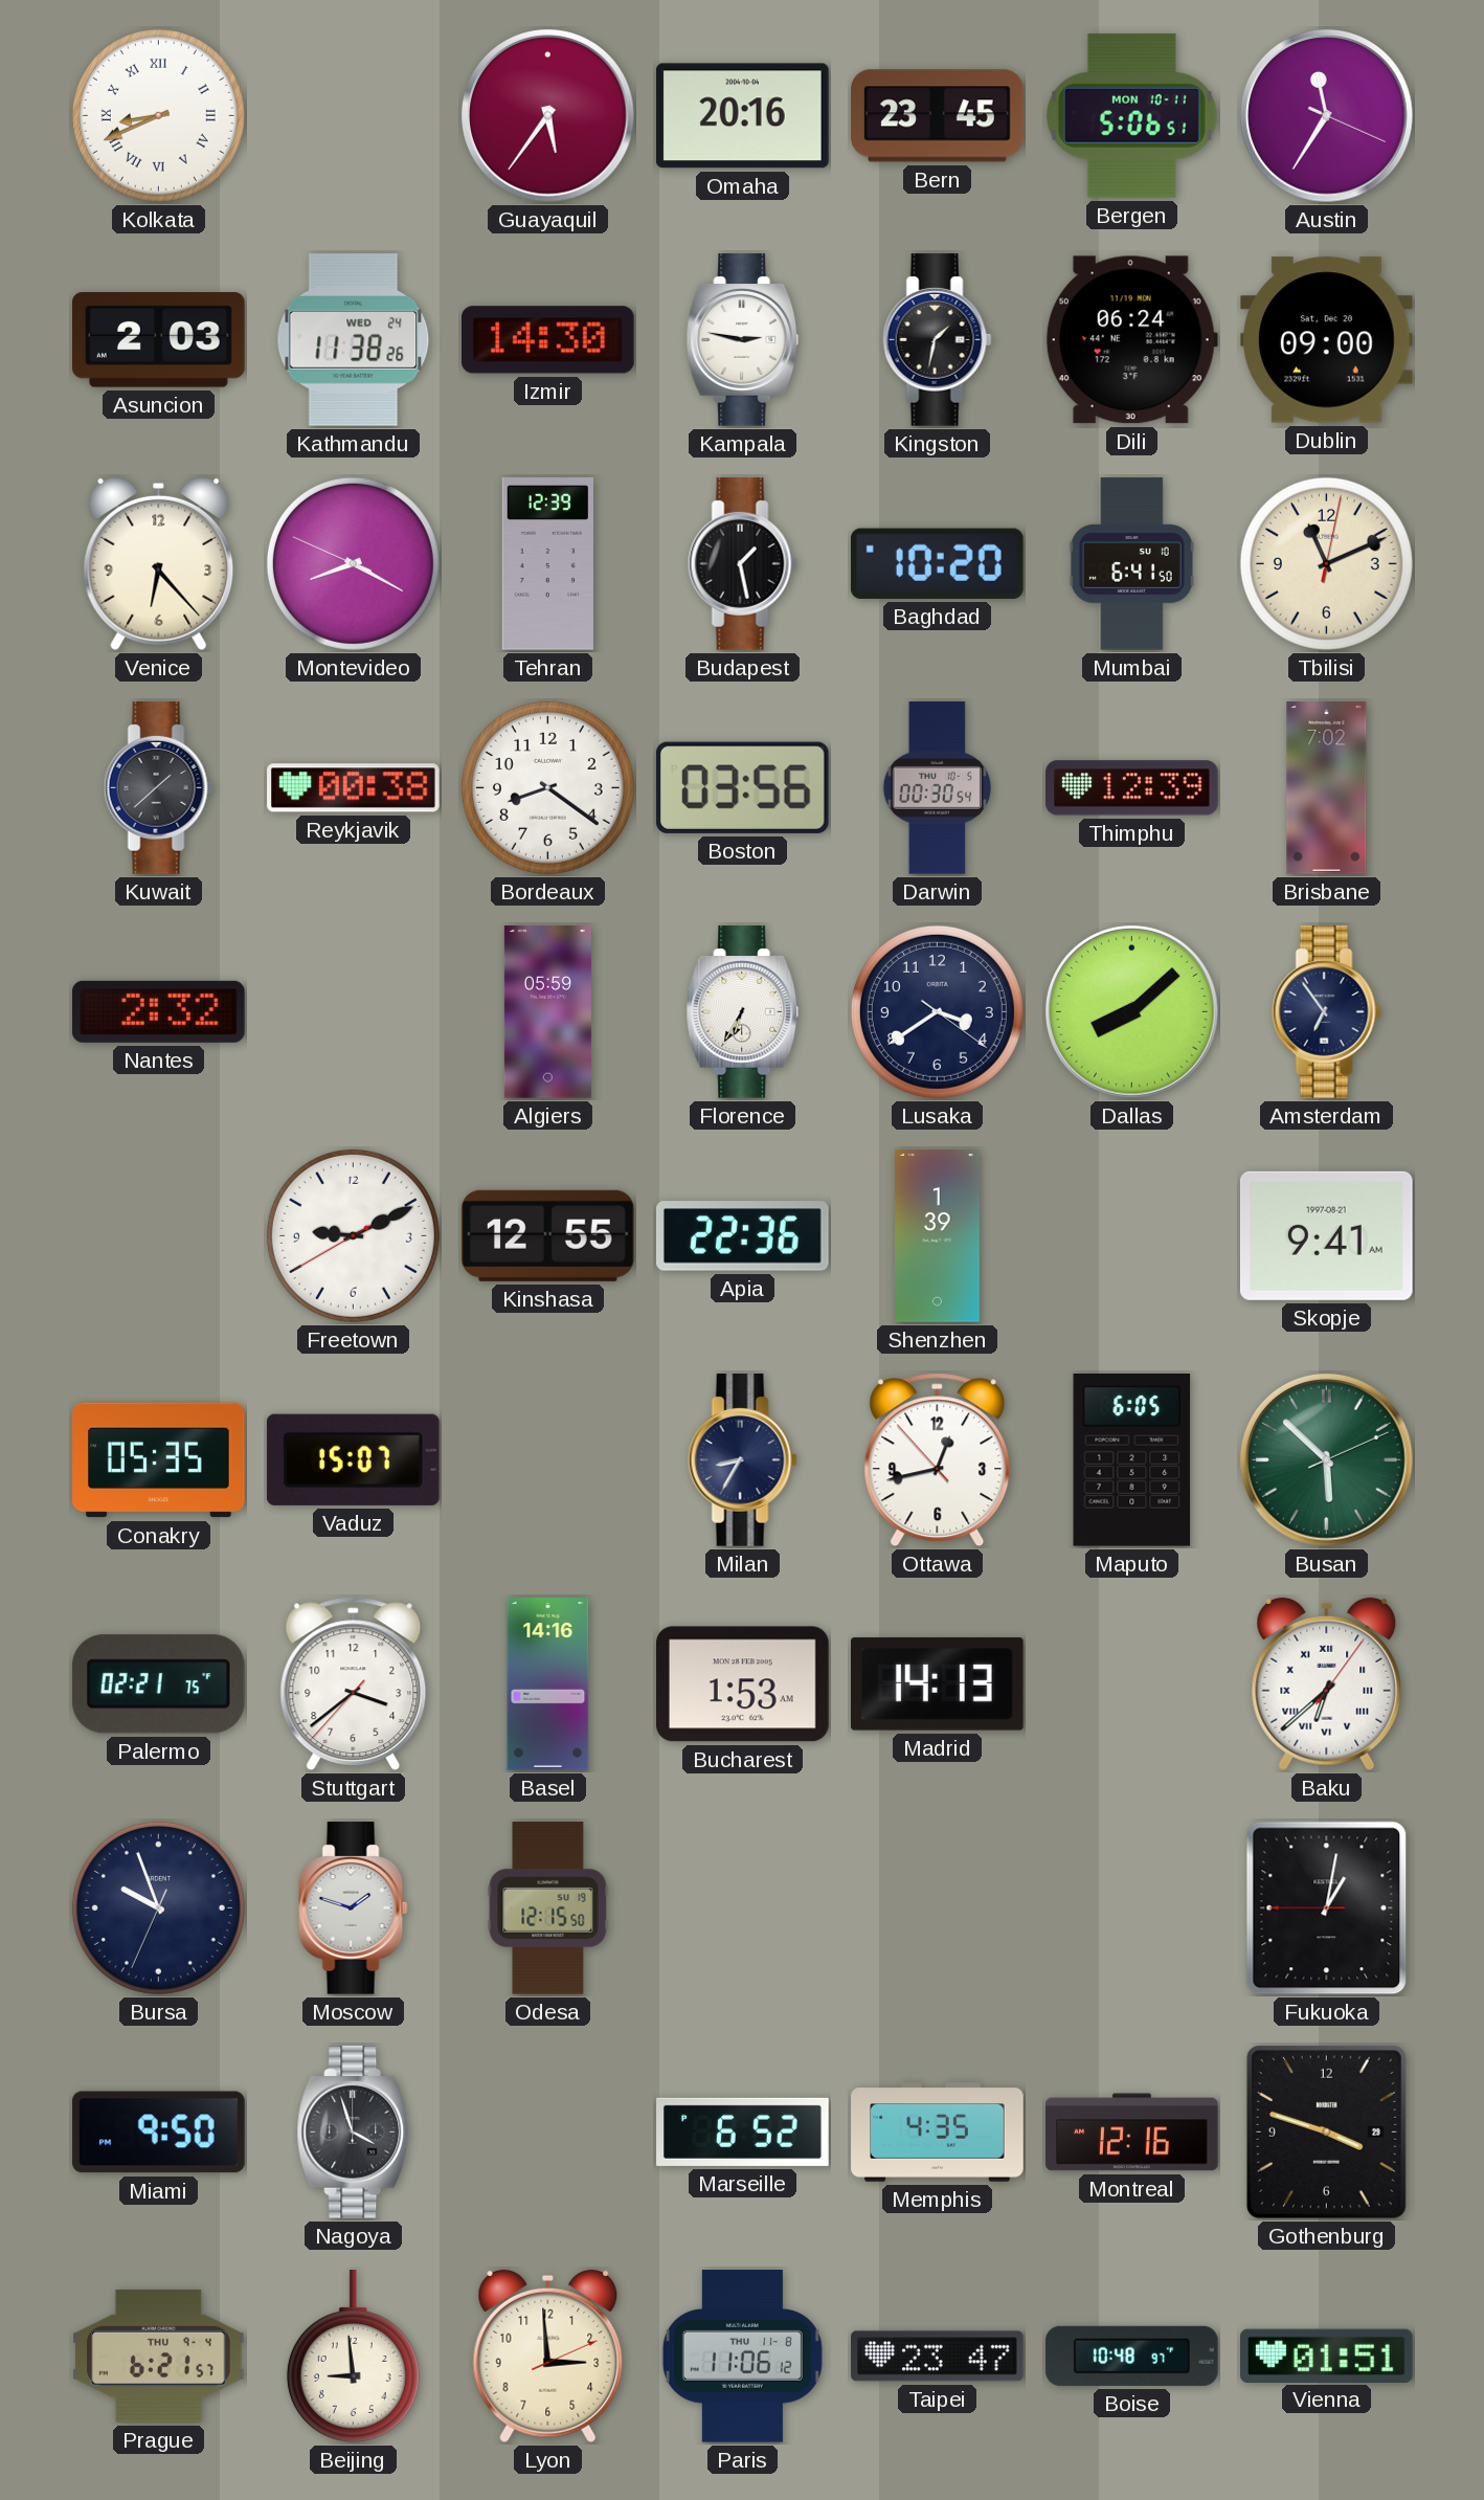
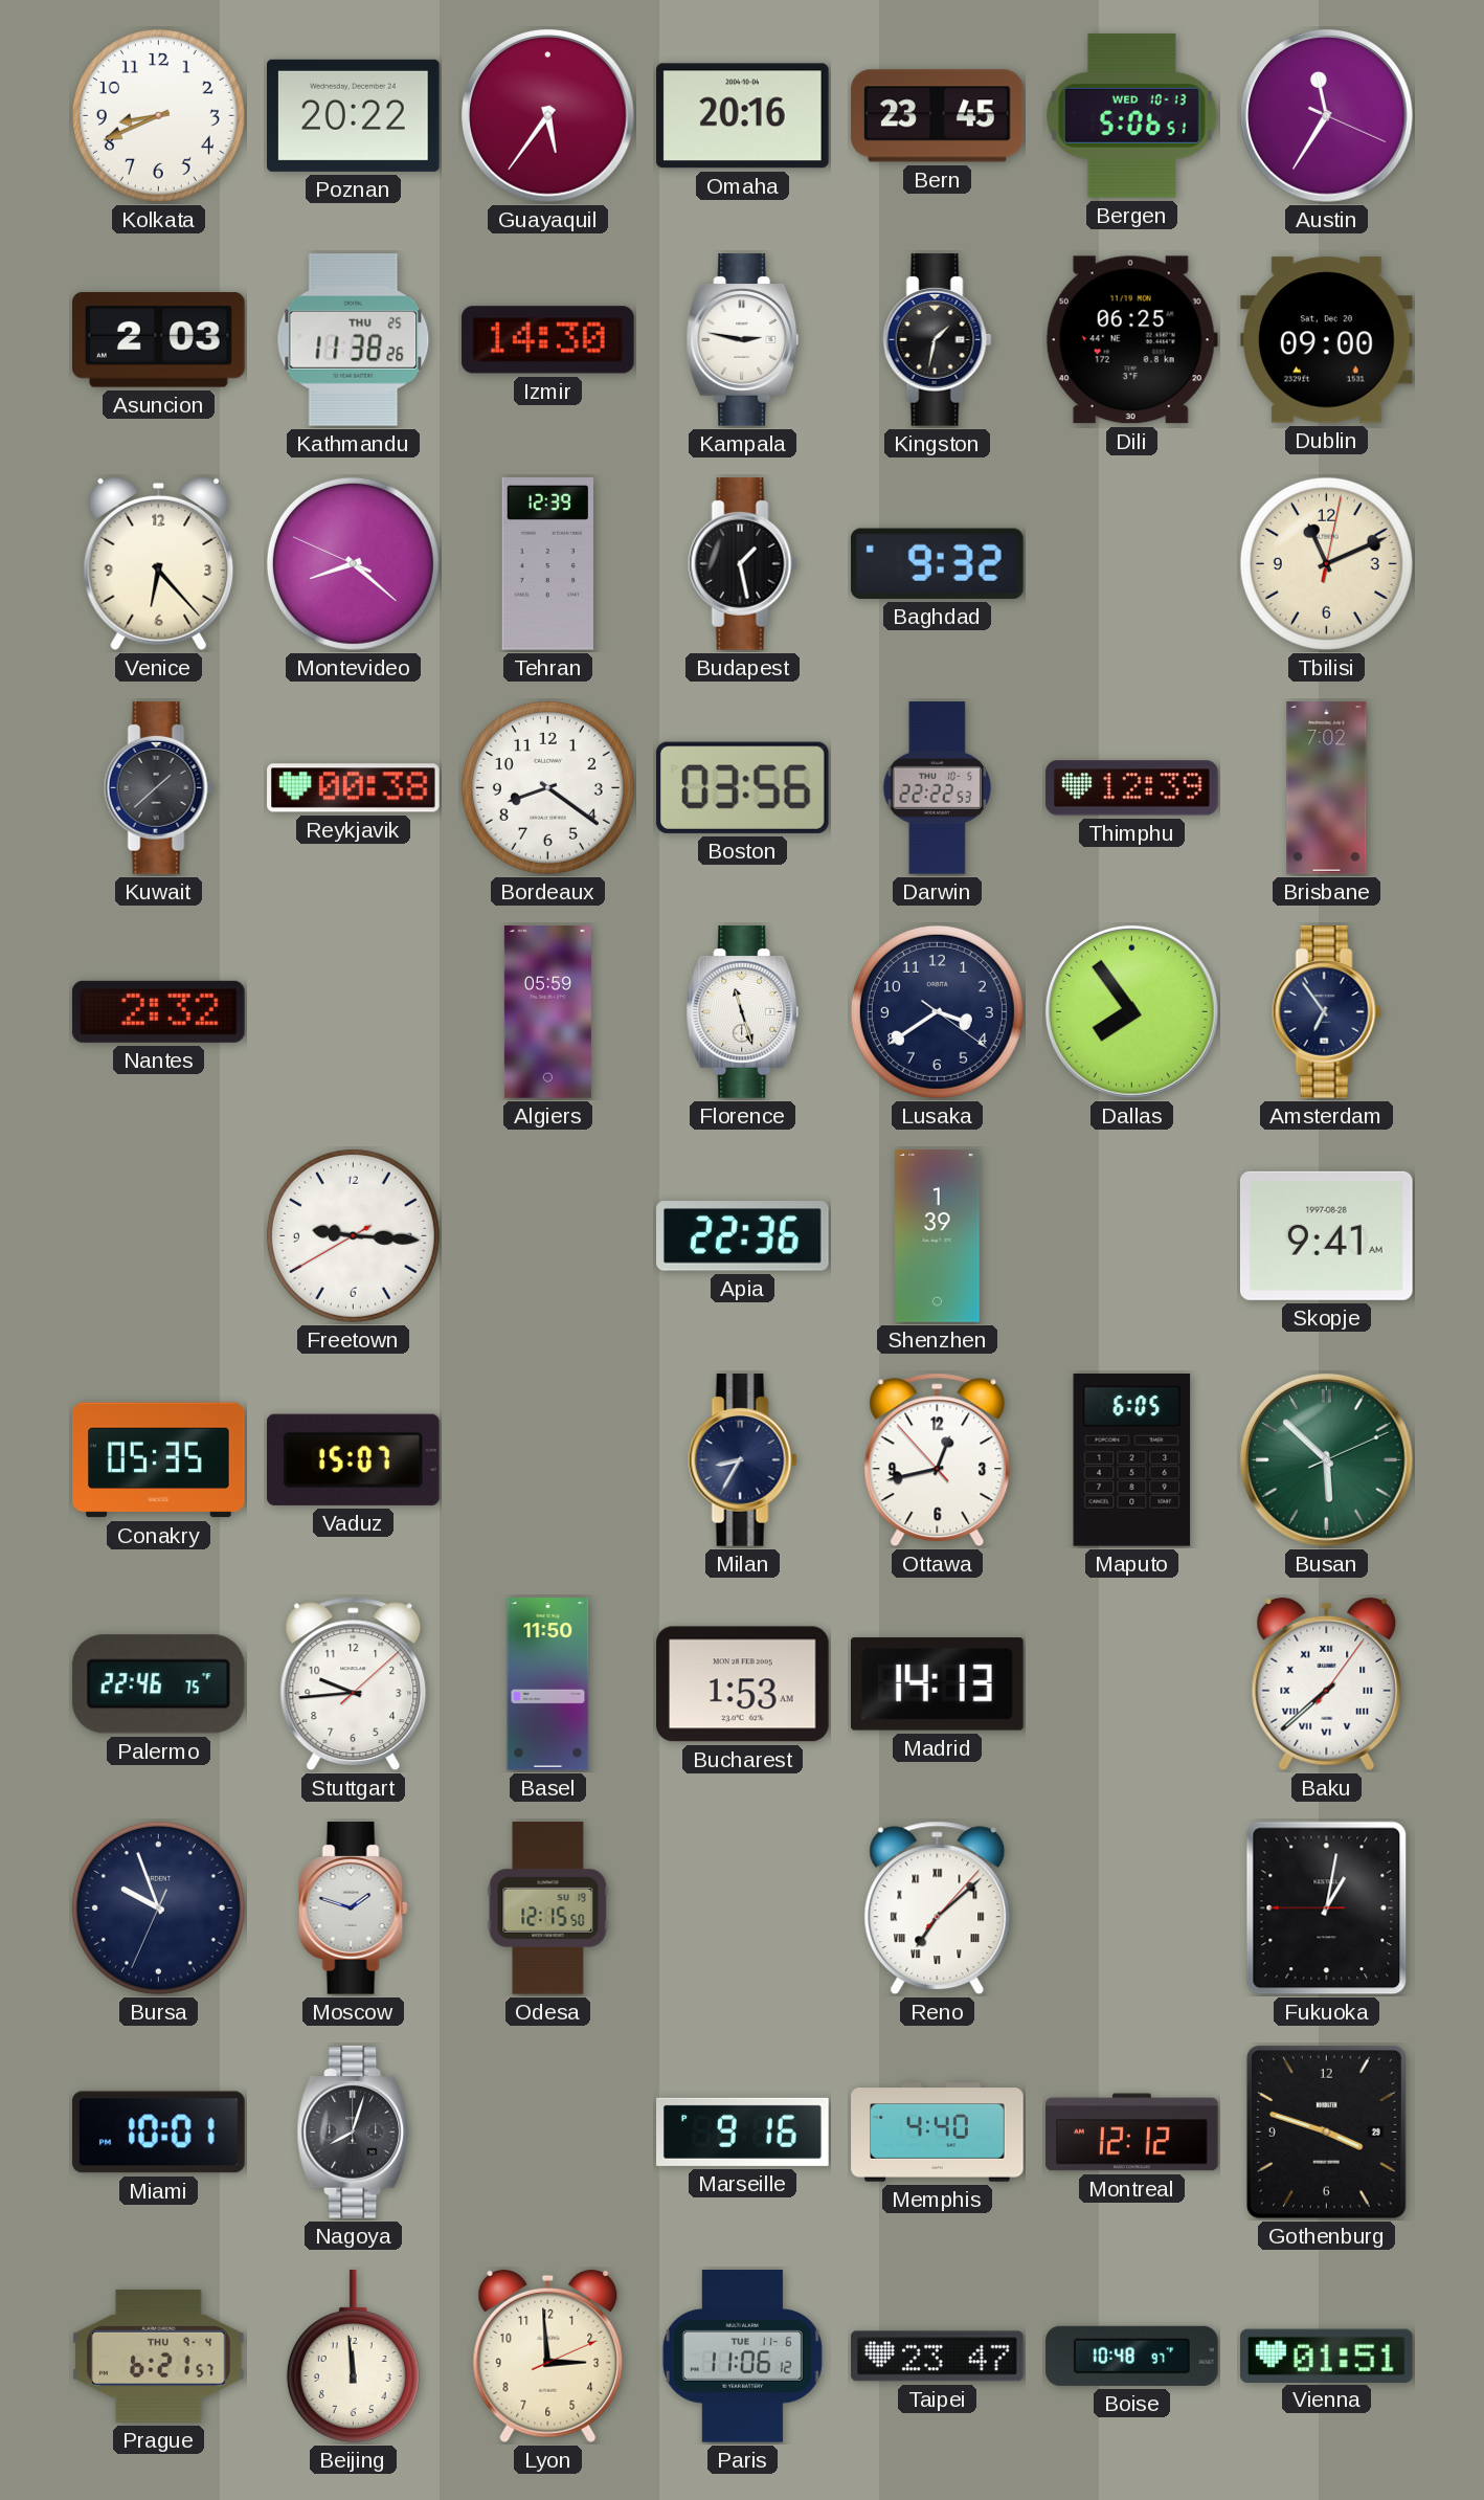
Kolkata numerals: Roman -> Arabic
Poznan: none -> 20:22
Bergen date: MON 10-11 -> WED 10-13
Kathmandu date: WED 24 -> THU 25
Dili: 06:24 -> 06:25
Montevideo: 8:19 -> 8:21
Baghdad: 10:20 -> 9:32
Mumbai: 6:41 -> none
Darwin: 00:30 -> 22:22
Florence: 6:35 -> 11:27
Dallas: 8:08 -> 7:54
Freetown: 9:10 -> 9:15
Kinshasa: 12:55 -> none
Skopje date: 1997-08-21 -> 1997-08-28
Palermo: 02:21 -> 22:46
Stuttgart: 3:38 -> 9:44
Basel: 14:16 -> 11:50
Baku: 6:38 -> 7:38
Reno: none -> 7:08
Miami: 9:50 -> 10:01
Nagoya: 3:57 -> 8:03
Marseille: 6:52 -> 9:16
Memphis: 4:35 -> 4:40
Montreal: 12:16 -> 12:12
Beijing: 8:59 -> 11:59
Paris date: THU 11-8 -> TUE 11-6
